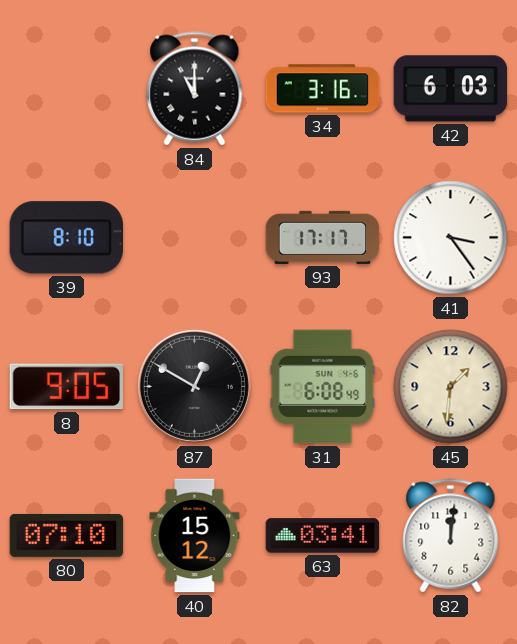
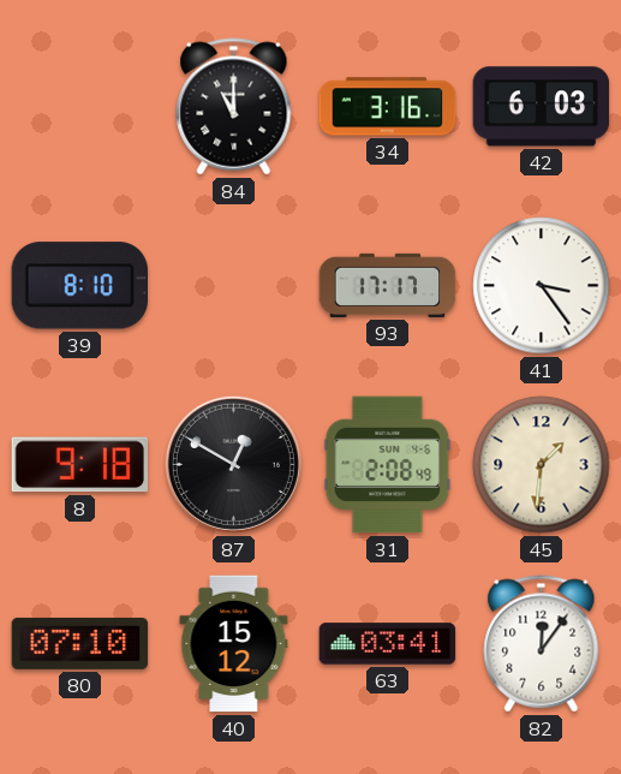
8: 9:05 -> 9:18
31: 6:08 -> 2:08
82: 12:01 -> 12:06
